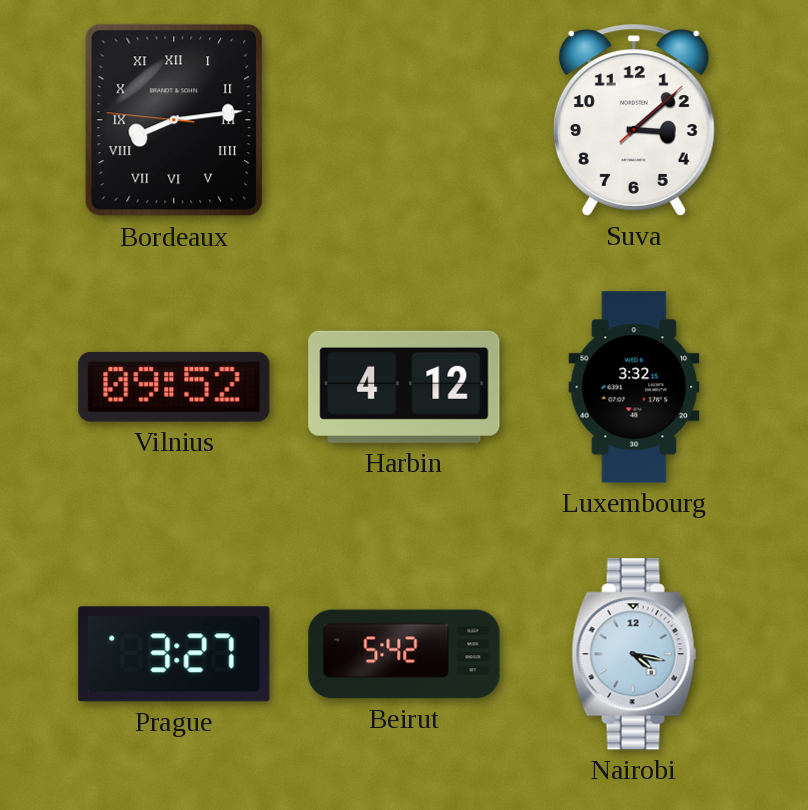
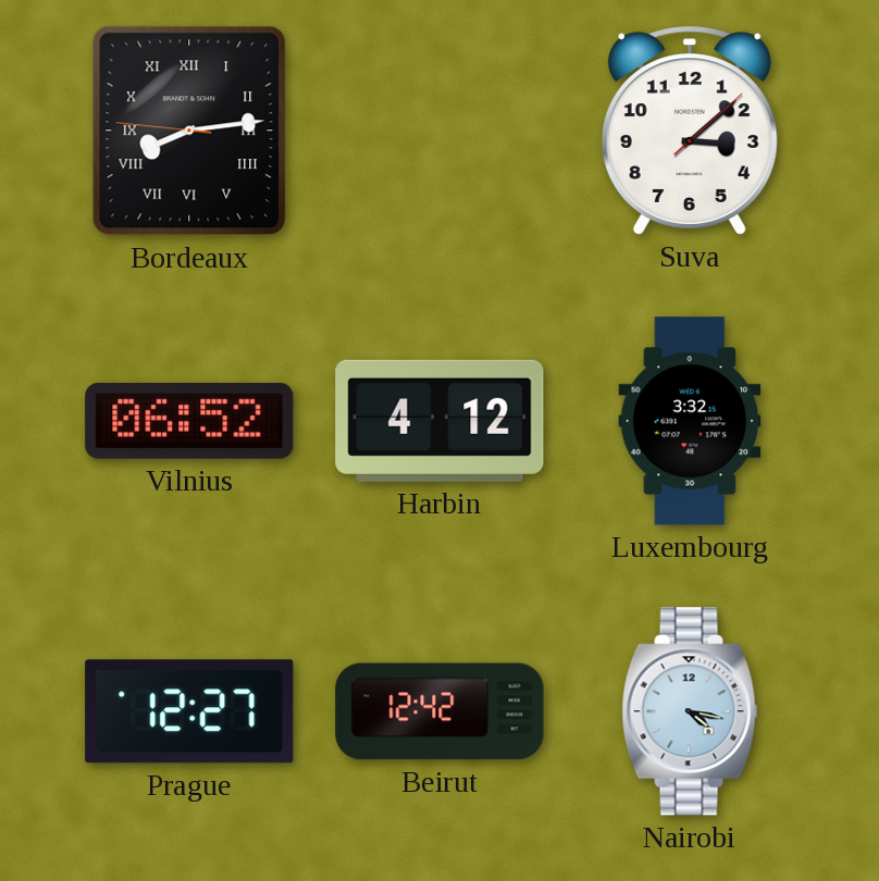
Vilnius: 09:52 -> 06:52
Prague: 3:27 -> 12:27
Beirut: 5:42 -> 12:42
